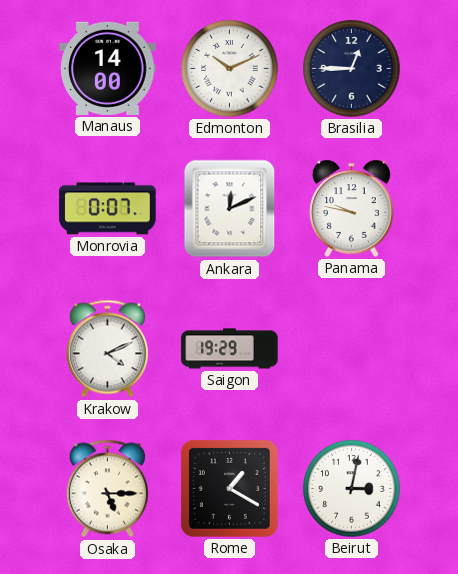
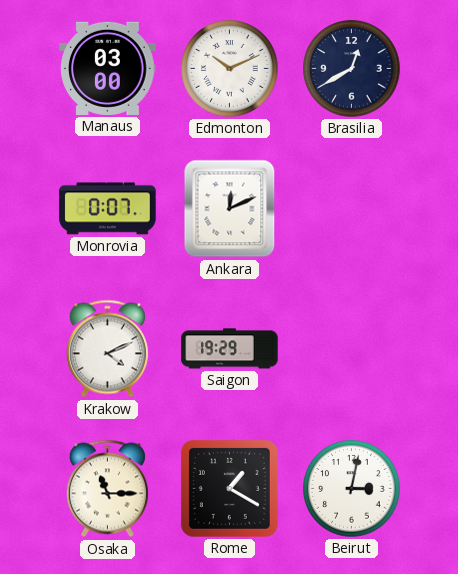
Manaus: 14:00 -> 03:00
Brasilia: 12:45 -> 12:40
Panama: 9:47 -> none
Osaka: 5:15 -> 11:15
